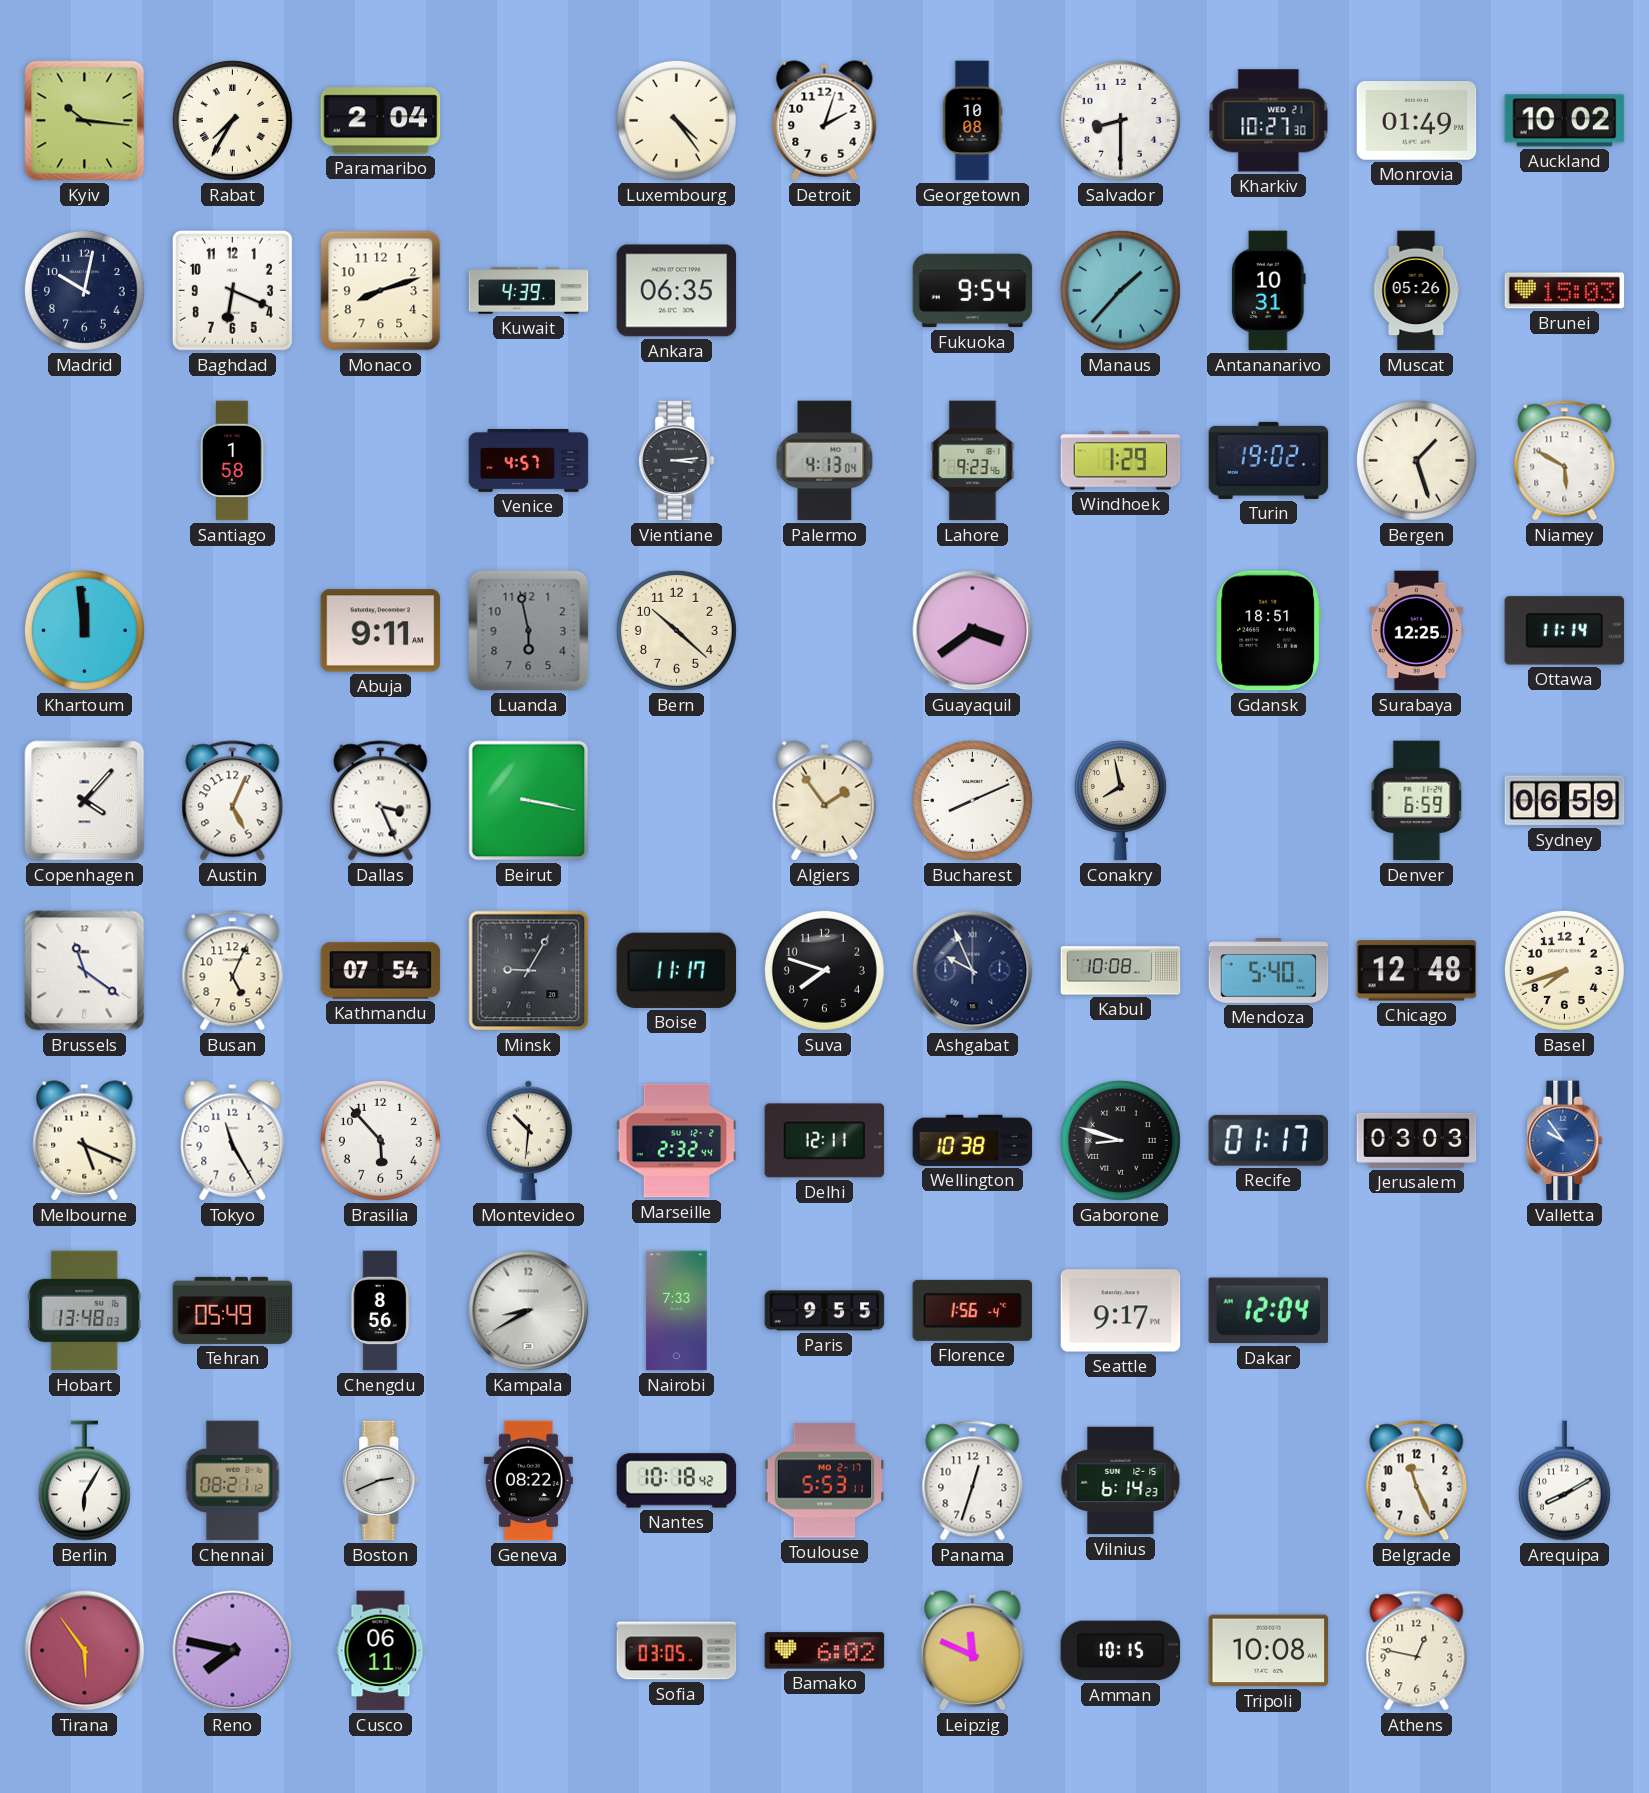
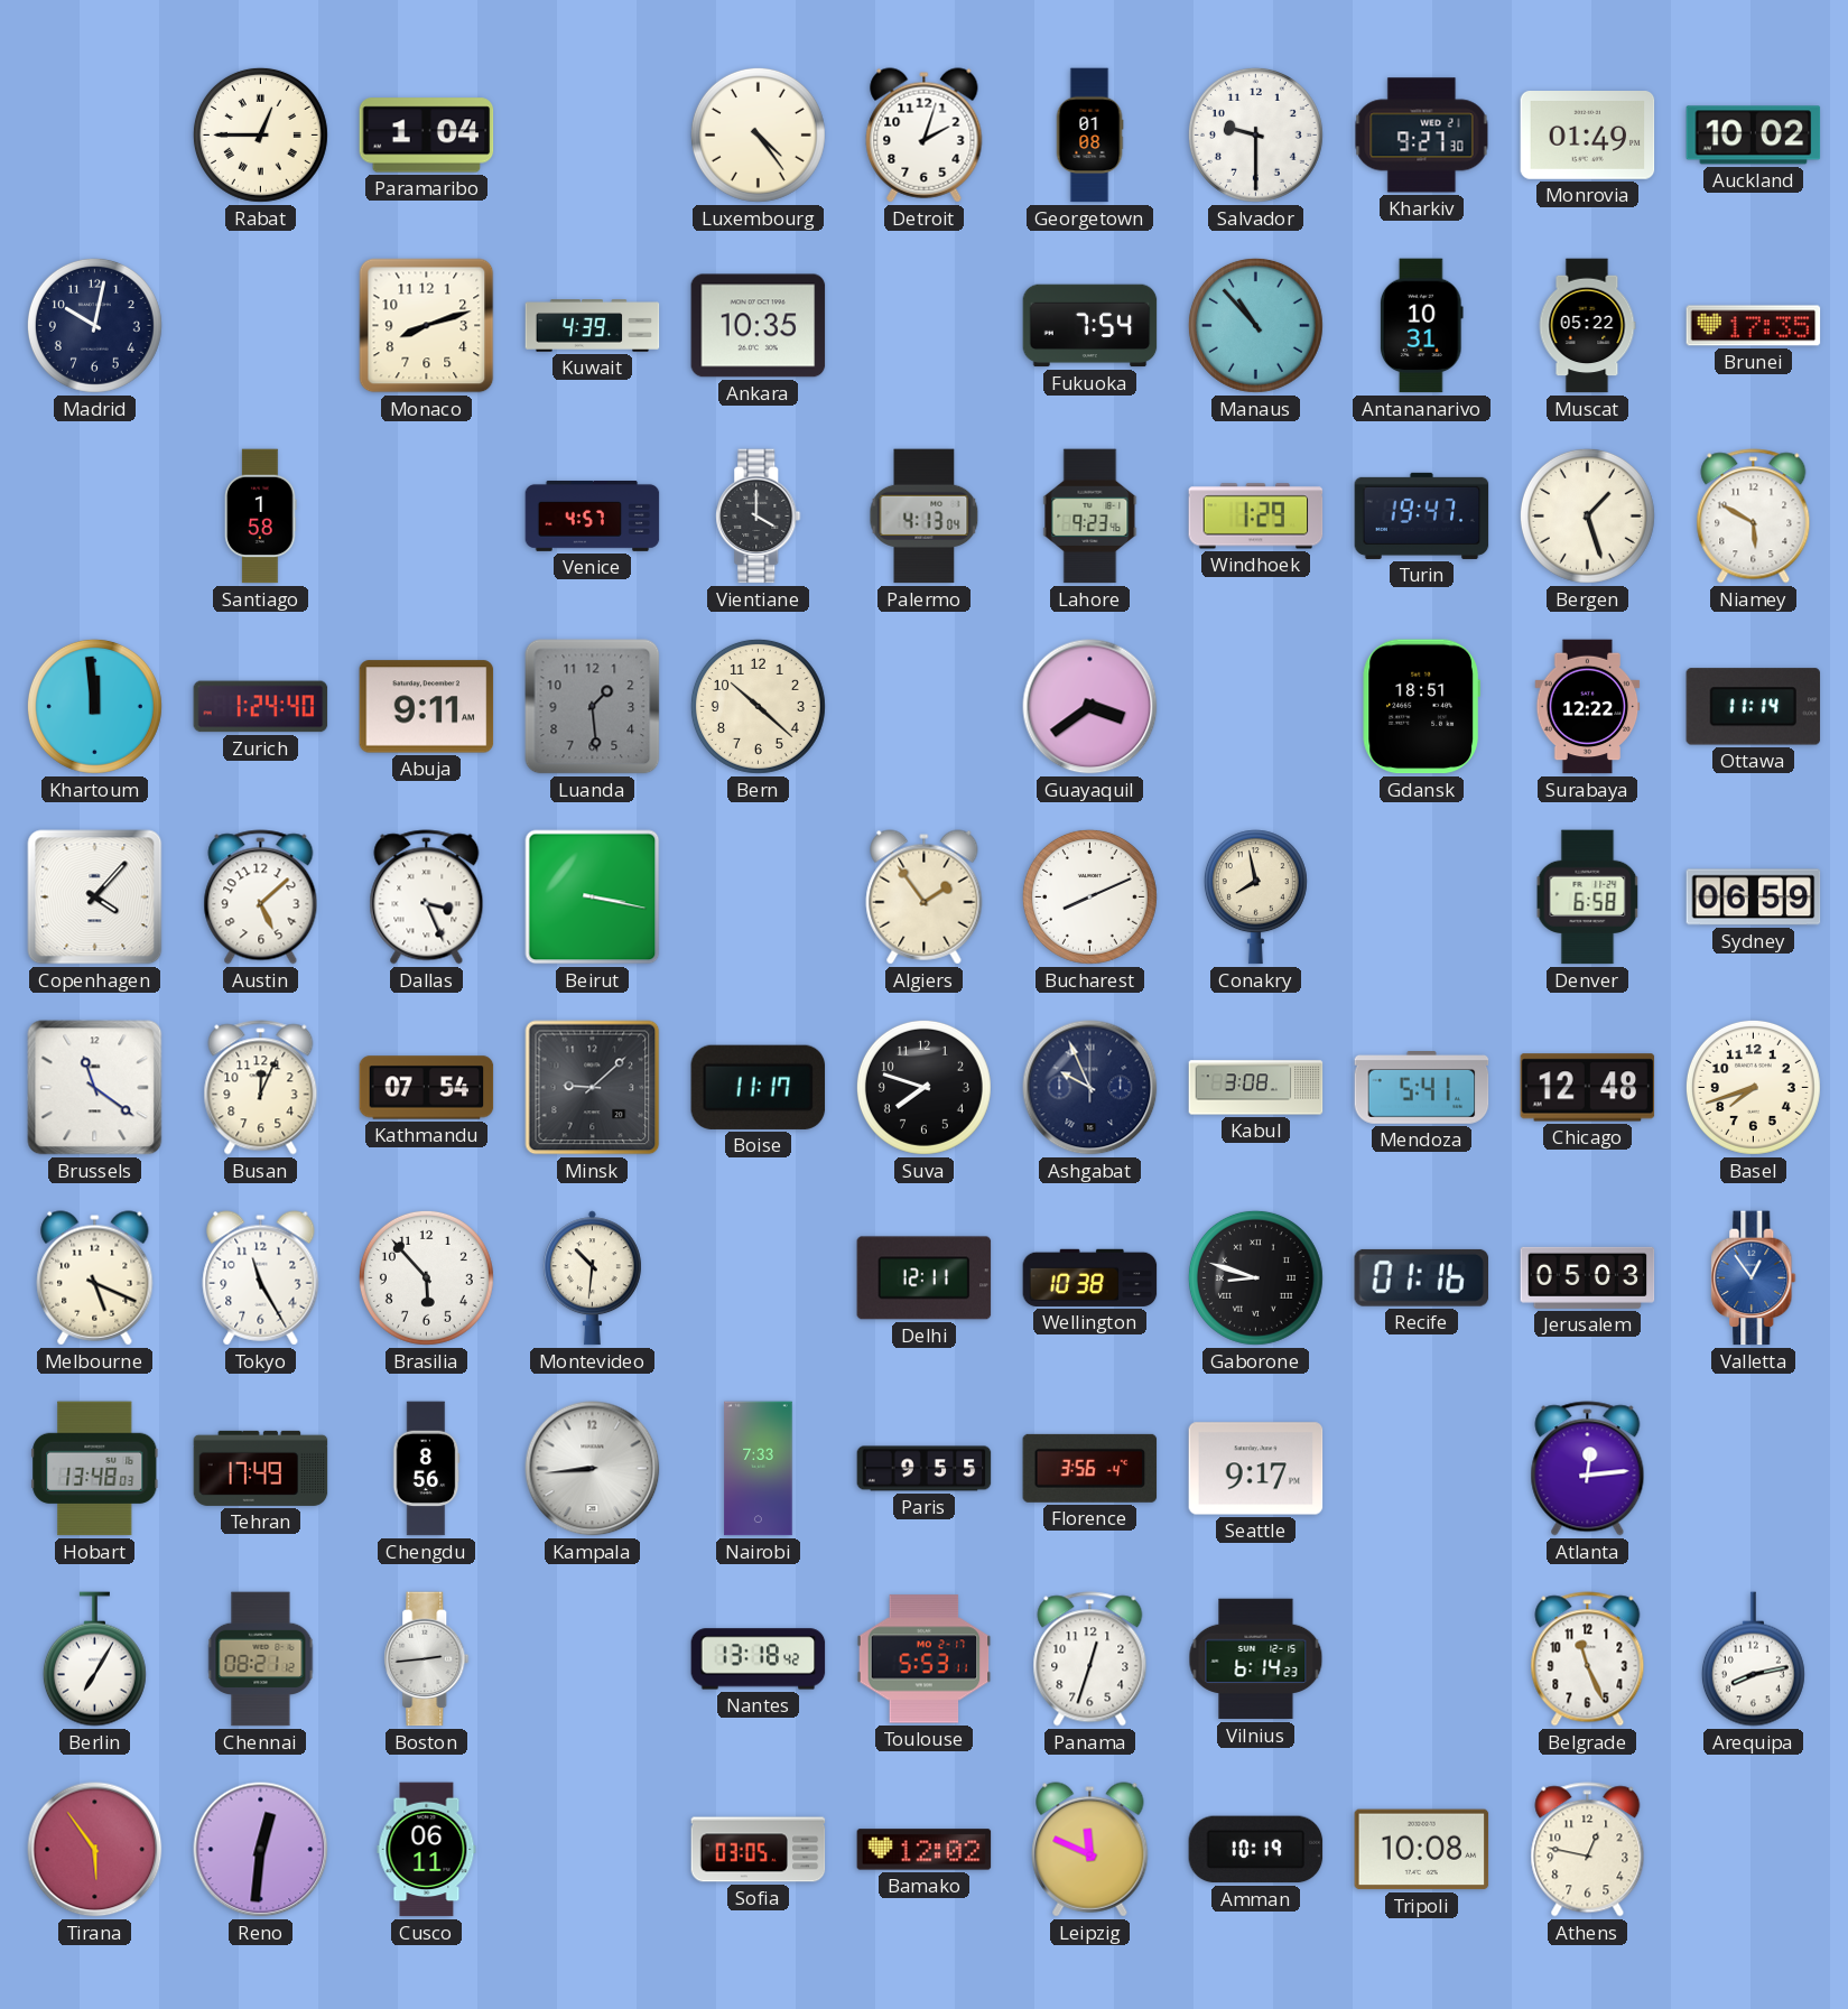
Kyiv: 10:16 -> none
Rabat: 7:35 -> 12:45
Paramaribo: 2:04 -> 1:04
Georgetown: 10:08 -> 01:08
Salvador: 8:30 -> 9:30
Kharkiv: 10:27 -> 9:27
Baghdad: 6:19 -> none
Ankara: 06:35 -> 10:35
Fukuoka: 9:54 -> 7:54
Manaus: 1:37 -> 10:53
Muscat: 05:26 -> 05:22
Brunei: 15:03 -> 17:35
Vientiane: 3:14 -> 4:00
Turin: 19:02 -> 19:47
Zurich: none -> 1:24
Luanda: 5:58 -> 1:29
Surabaya: 12:25 -> 12:22
Austin: 5:04 -> 5:08
Denver: 6:59 -> 6:58
Busan: 5:04 -> 12:04
Minsk: 9:05 -> 9:08
Kabul: 10:08 -> 3:08
Mendoza: 5:40 -> 5:41
Marseille: 2:32 -> none
Recife: 01:17 -> 01:16
Jerusalem: 03:03 -> 05:03
Valletta: 9:54 -> 12:54
Tehran: 05:49 -> 17:49
Kampala: 8:40 -> 8:44
Florence: 1:56 -> 3:56
Dakar: 12:04 -> none
Atlanta: none -> 12:14
Berlin: 6:05 -> 7:05
Boston: 2:41 -> 2:44
Geneva: 08:22 -> none
Nantes: 10:18 -> 13:18
Arequipa: 8:10 -> 8:13
Reno: 7:47 -> 12:31
Bamako: 6:02 -> 12:02
Amman: 10:15 -> 10:19
